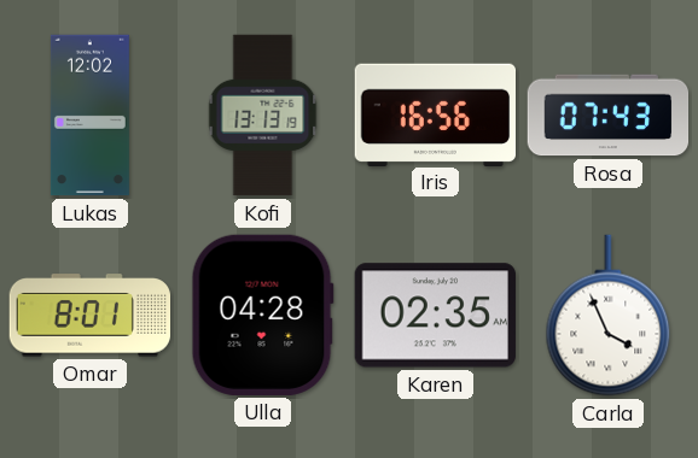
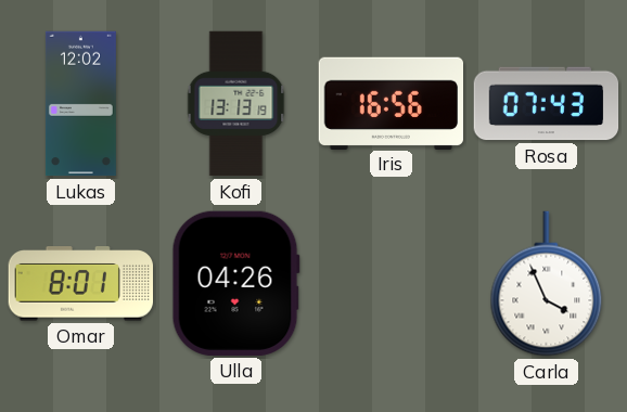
Ulla: 04:28 -> 04:26
Karen: 02:35 -> none
